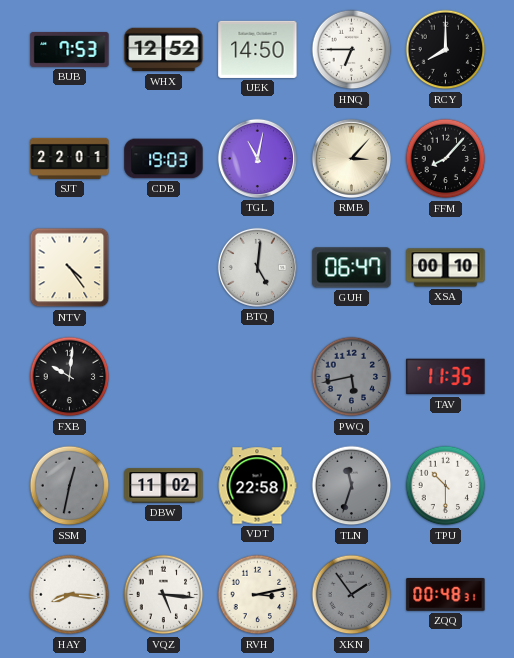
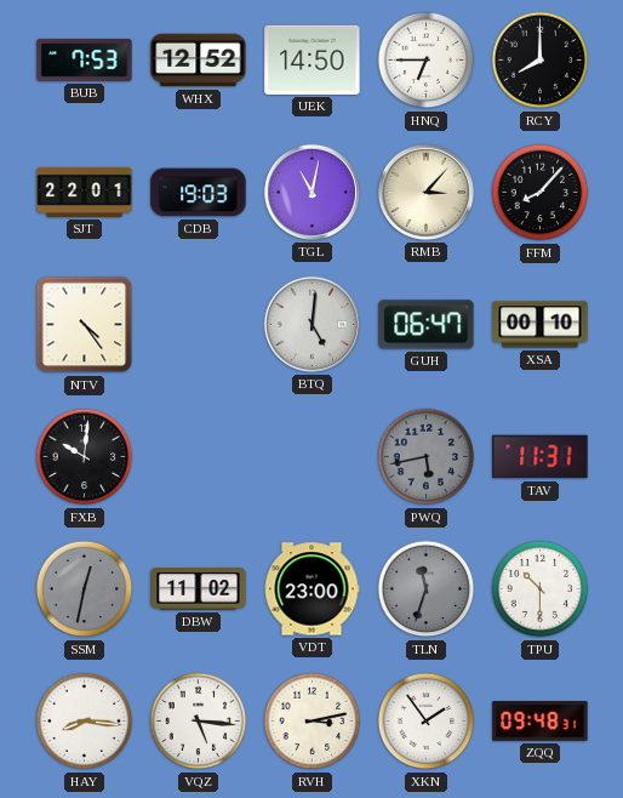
TAV: 11:35 -> 11:31
VDT: 22:58 -> 23:00
XKN dial: grey -> white
ZQQ: 00:48 -> 09:48
